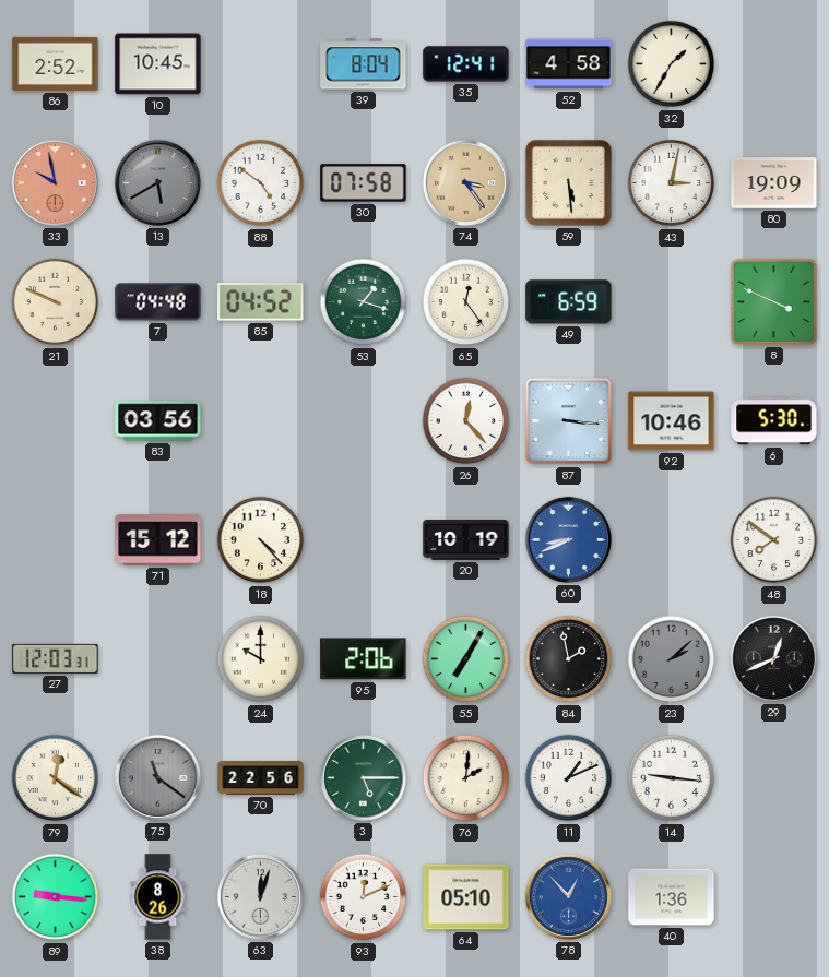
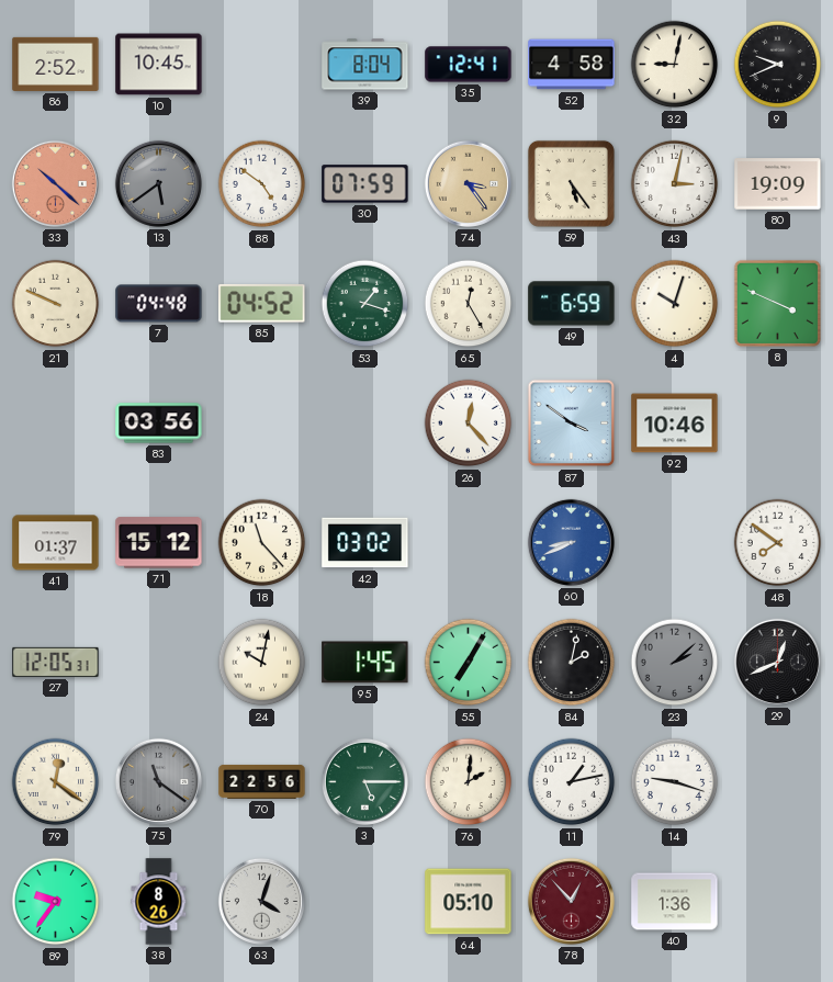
32: 1:35 -> 9:02
9: none -> 9:41
33: 9:58 -> 10:22
13: 5:40 -> 5:39
30: 07:58 -> 07:59
59: 5:29 -> 5:24
65: 12:24 -> 12:25
4: none -> 10:03
87: 3:16 -> 3:51
6: 5:30 -> none
41: none -> 01:37
18: 4:23 -> 11:23
42: none -> 03:02
20: 10:19 -> none
27: 12:03 -> 12:05
24: 10:00 -> 10:02
95: 2:06 -> 1:45
84: 1:58 -> 2:02
11: 1:11 -> 1:13
14: 9:16 -> 9:18
89: 9:16 -> 9:36
63: 12:03 -> 4:03
93: 12:11 -> none
78 dial: blue -> burgundy
